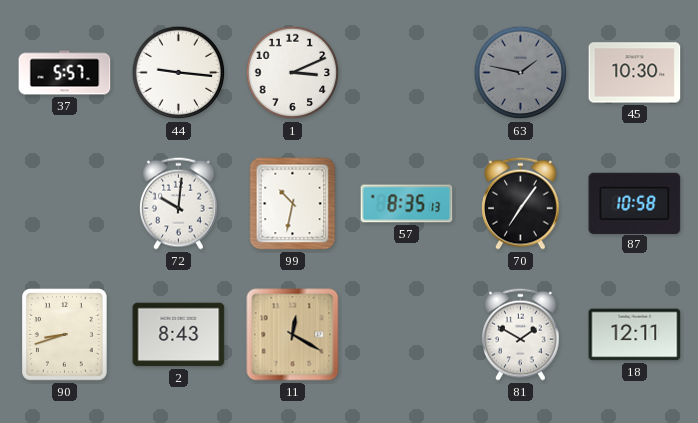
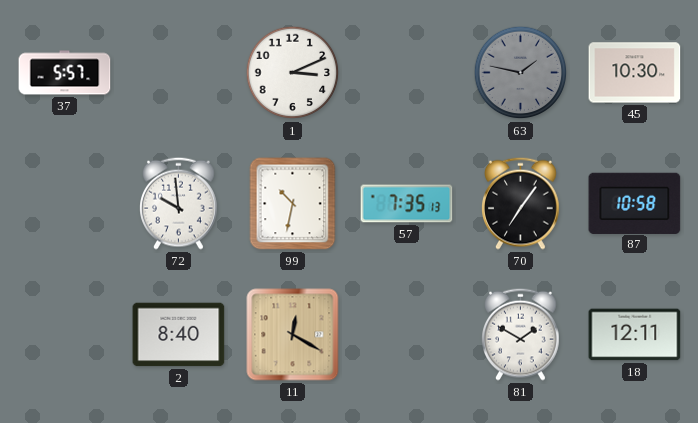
44: 9:16 -> none
72: 10:01 -> 9:59
57: 8:35 -> 7:35
90: 8:42 -> none
2: 8:43 -> 8:40
